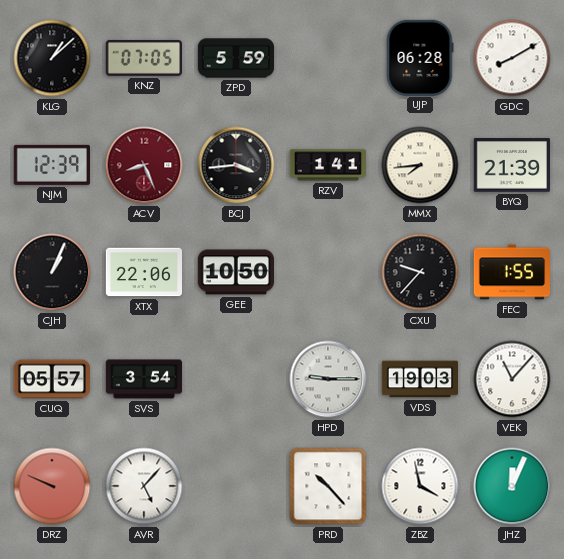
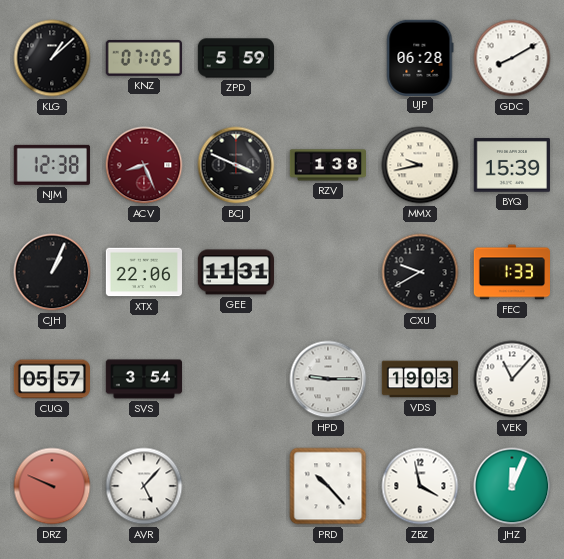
NJM: 12:39 -> 12:38
BCJ: 3:44 -> 3:49
RZV: 1:41 -> 1:38
MMX: 7:44 -> 9:43
BYQ: 21:39 -> 15:39
GEE: 10:50 -> 11:31
CXU: 9:37 -> 9:40
FEC: 1:55 -> 1:33
